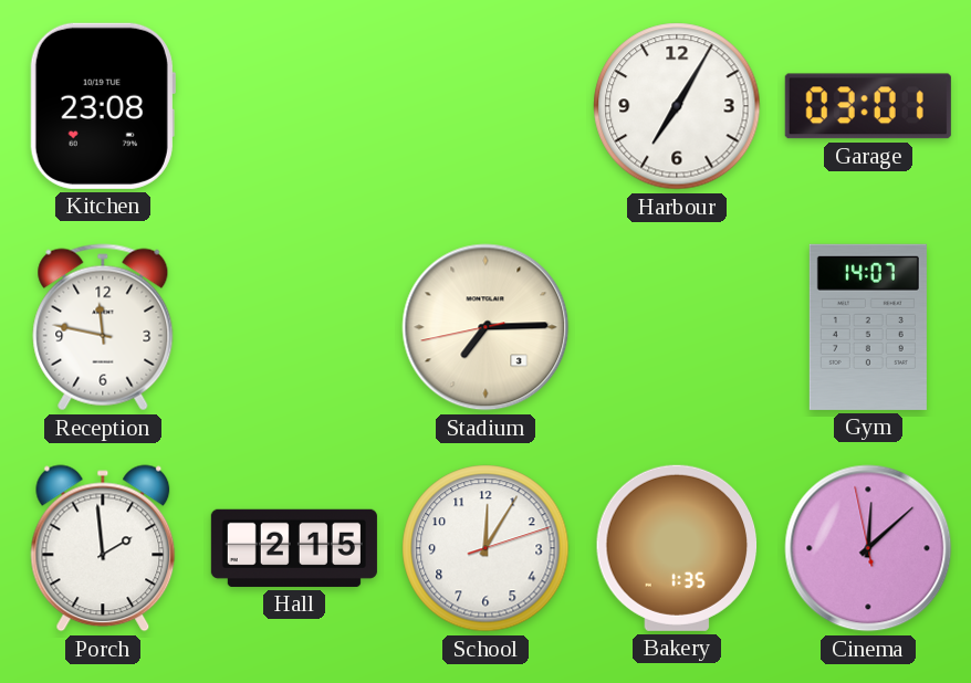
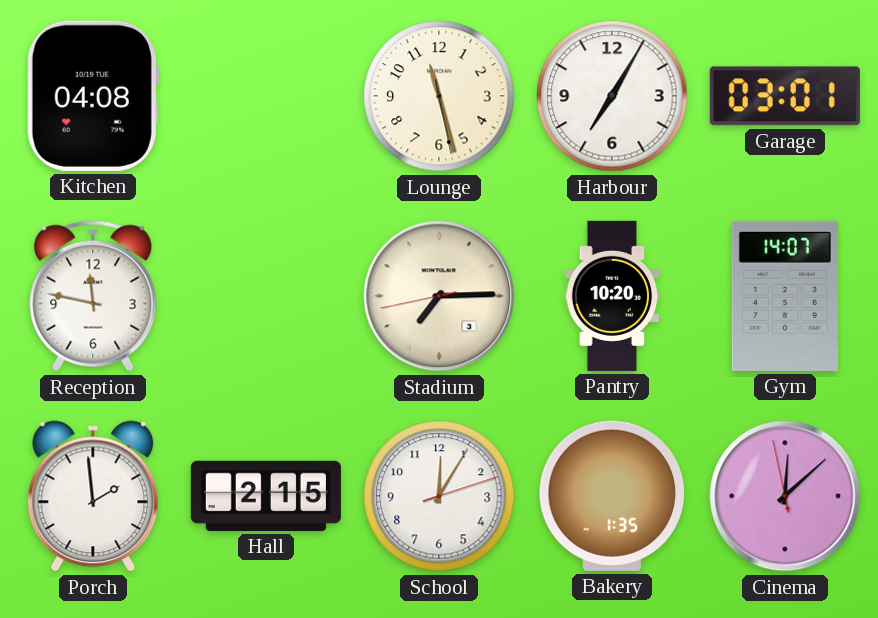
Kitchen: 23:08 -> 04:08
Lounge: none -> 11:27
Pantry: none -> 10:20
